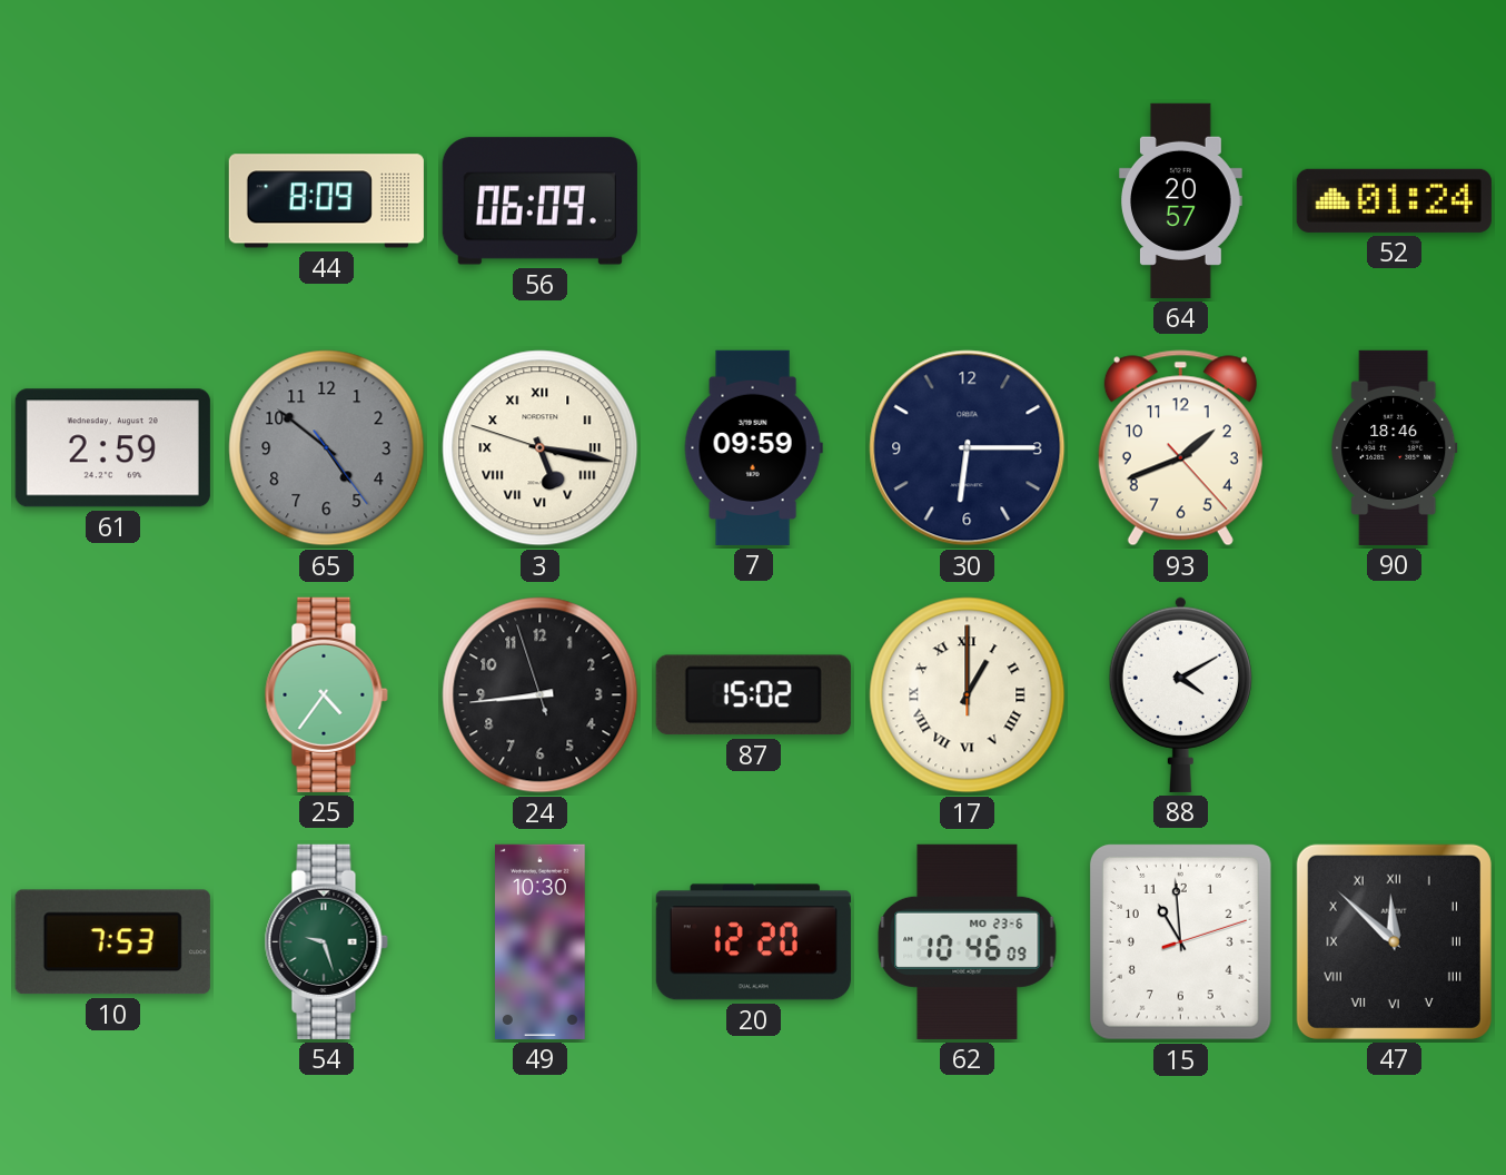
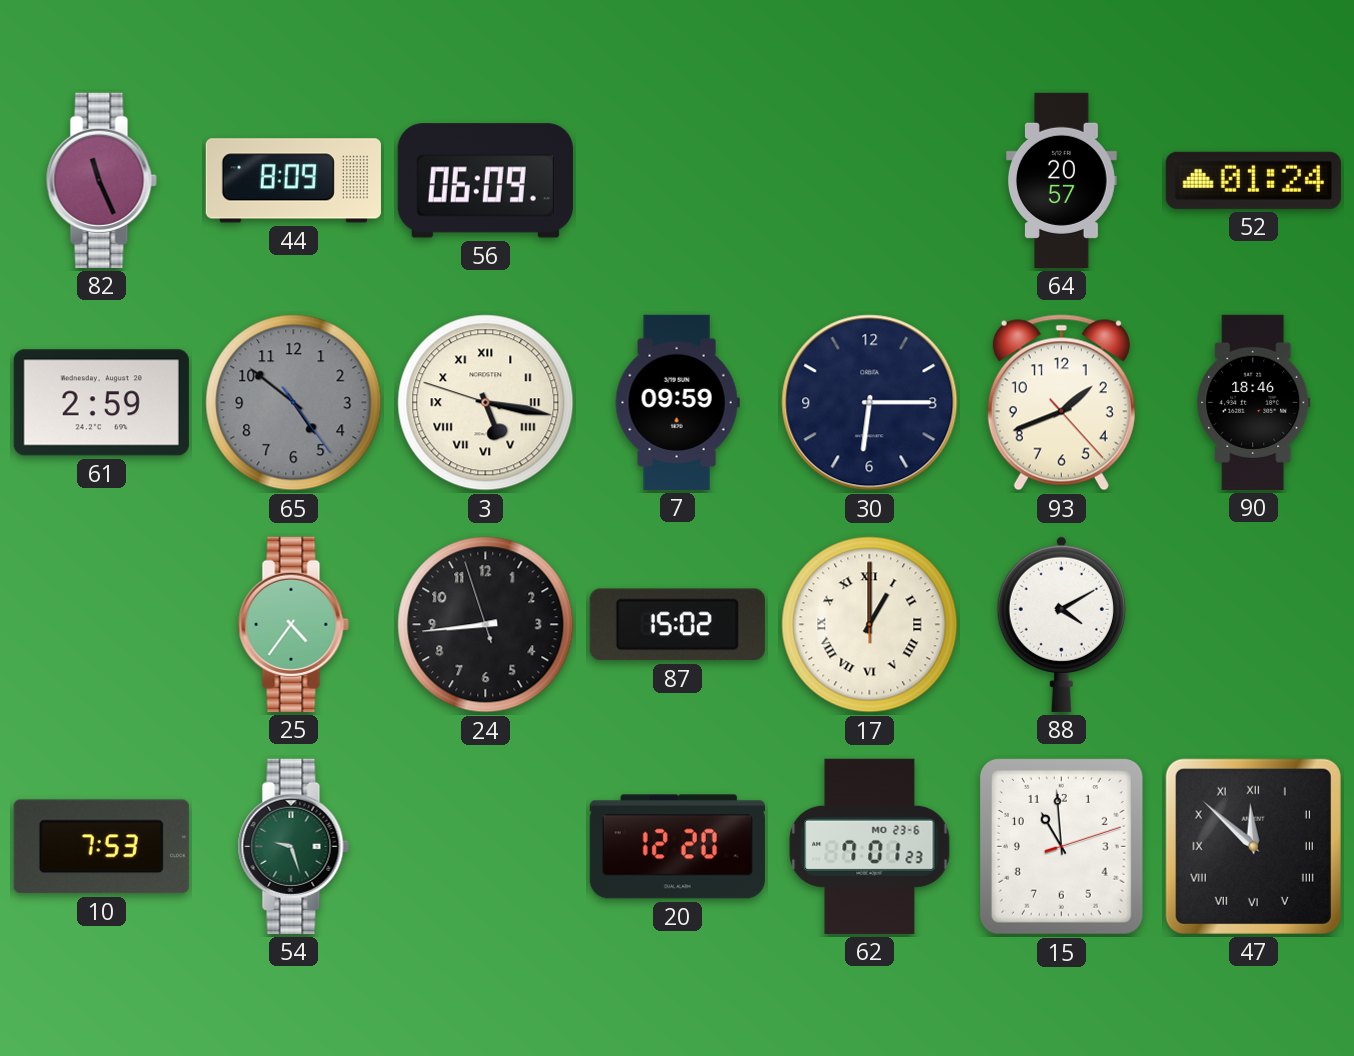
82: none -> 11:26
49: 10:30 -> none
62: 10:46 -> 7:01
